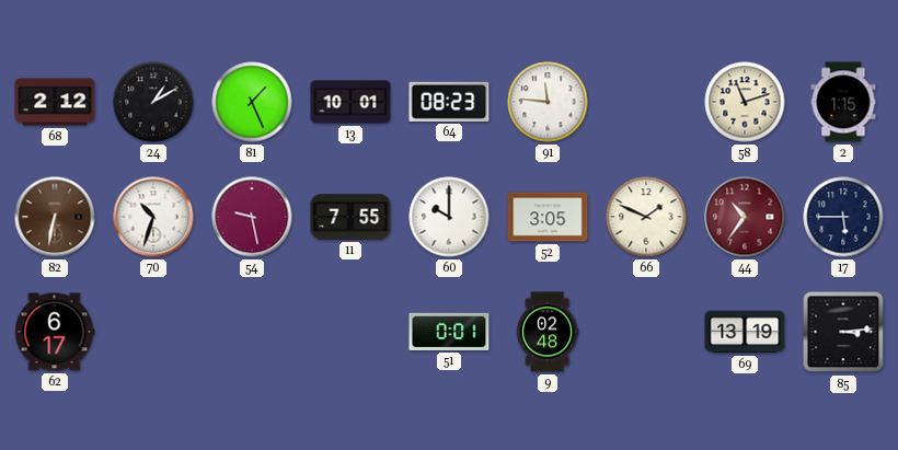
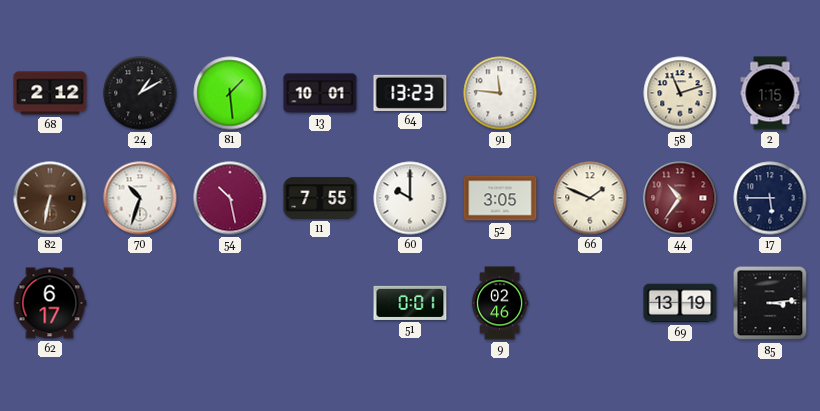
81: 1:26 -> 1:29
64: 08:23 -> 13:23
54: 9:28 -> 10:28
9: 02:48 -> 02:46
